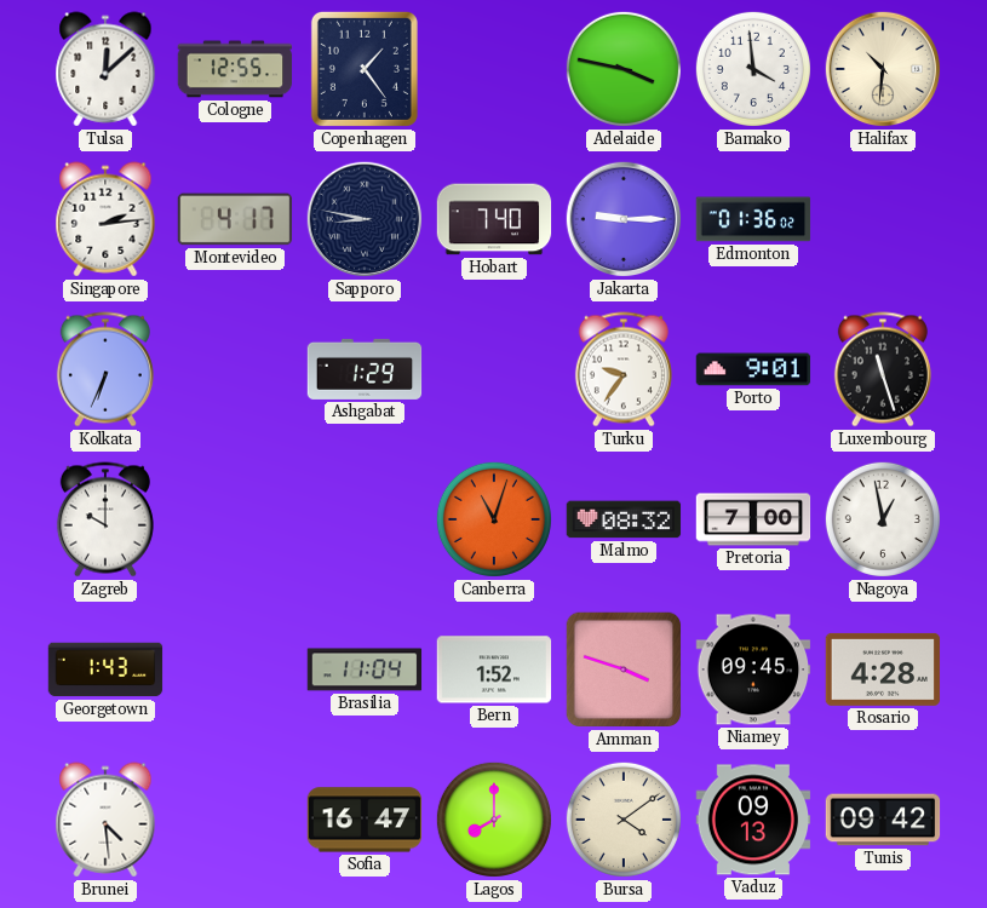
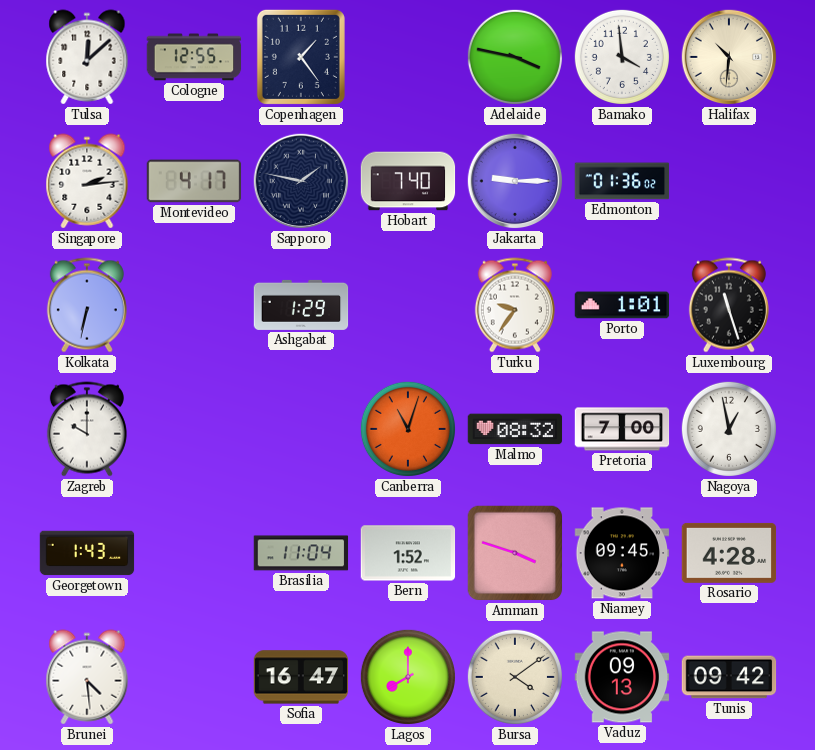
Sapporo: 8:47 -> 1:47
Kolkata: 6:34 -> 6:32
Porto: 9:01 -> 1:01
